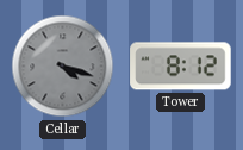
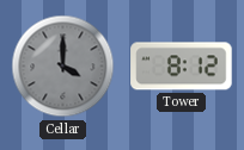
Cellar: 4:18 -> 4:00
